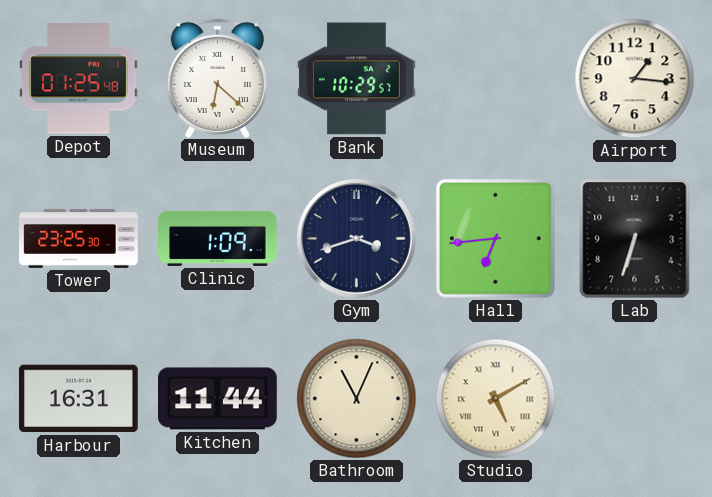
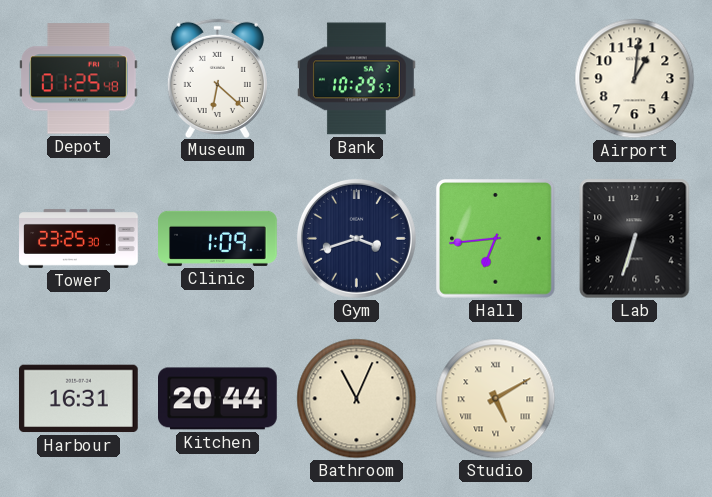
Airport: 1:16 -> 1:01
Kitchen: 11:44 -> 20:44
